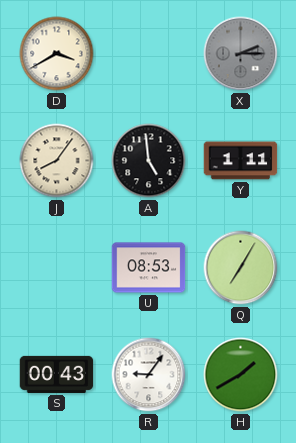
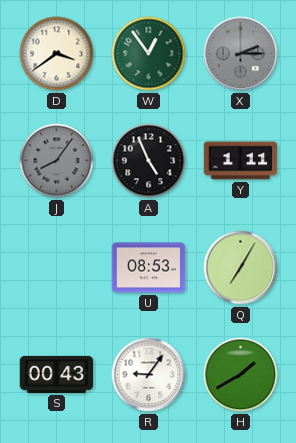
D: 3:40 -> 3:39
W: none -> 12:54
J dial: cream -> grey
A: 4:59 -> 4:56
